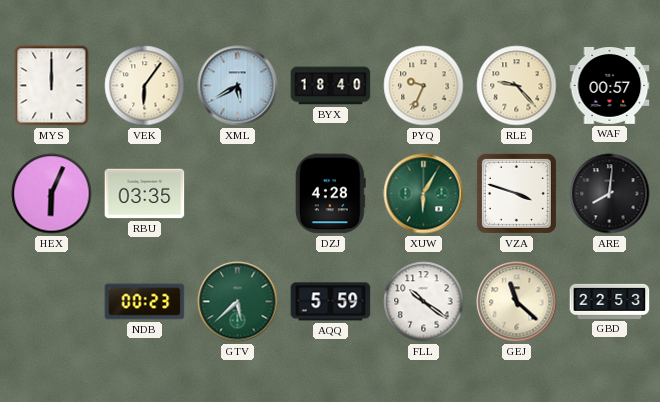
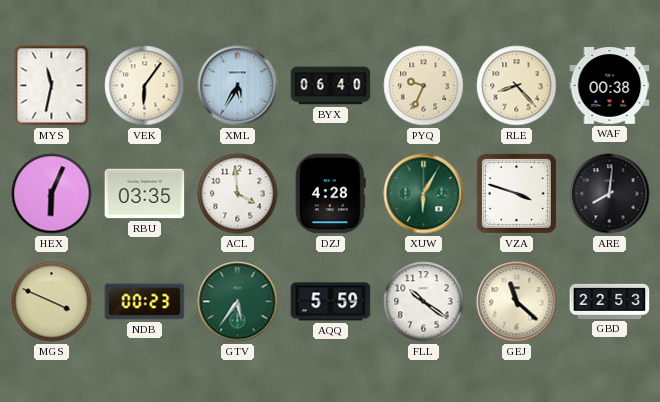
MYS: 12:00 -> 11:32
XML: 5:40 -> 5:35
BYX: 18:40 -> 06:40
RLE: 9:23 -> 8:23
WAF: 00:57 -> 00:38
ACL: none -> 3:59
MGS: none -> 3:49
GTV: 5:38 -> 5:36
